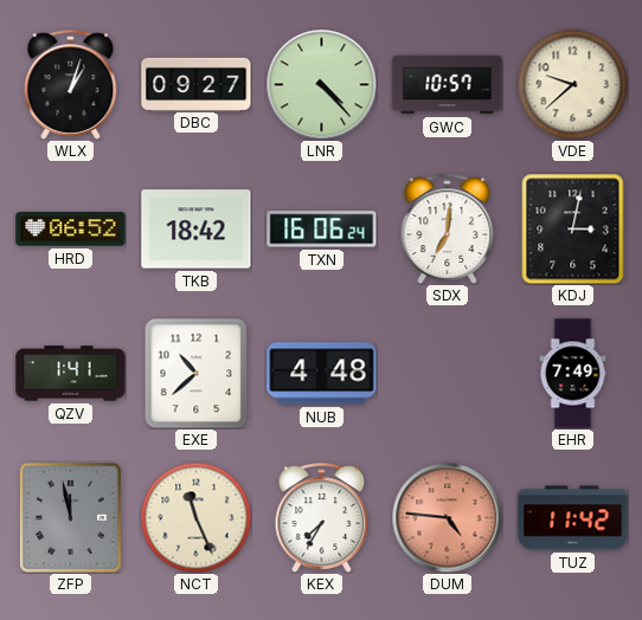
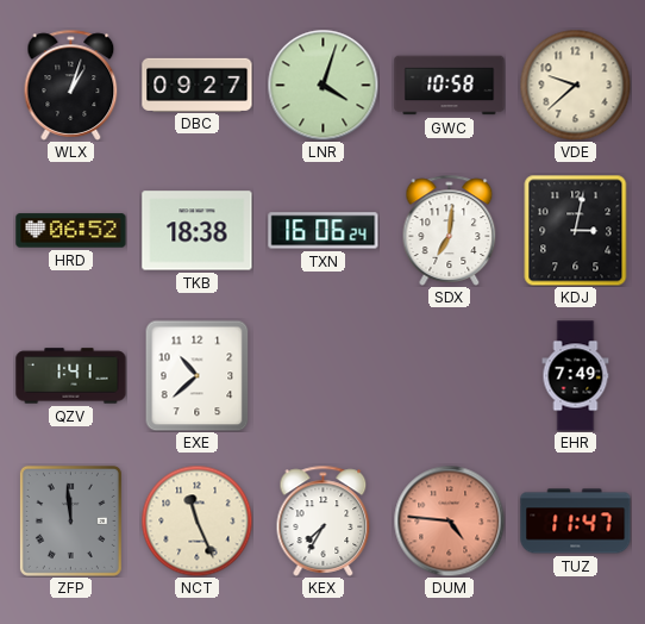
LNR: 4:23 -> 4:03
GWC: 10:57 -> 10:58
TKB: 18:42 -> 18:38
NUB: 4:48 -> none
ZFP: 11:58 -> 11:59
TUZ: 11:42 -> 11:47
